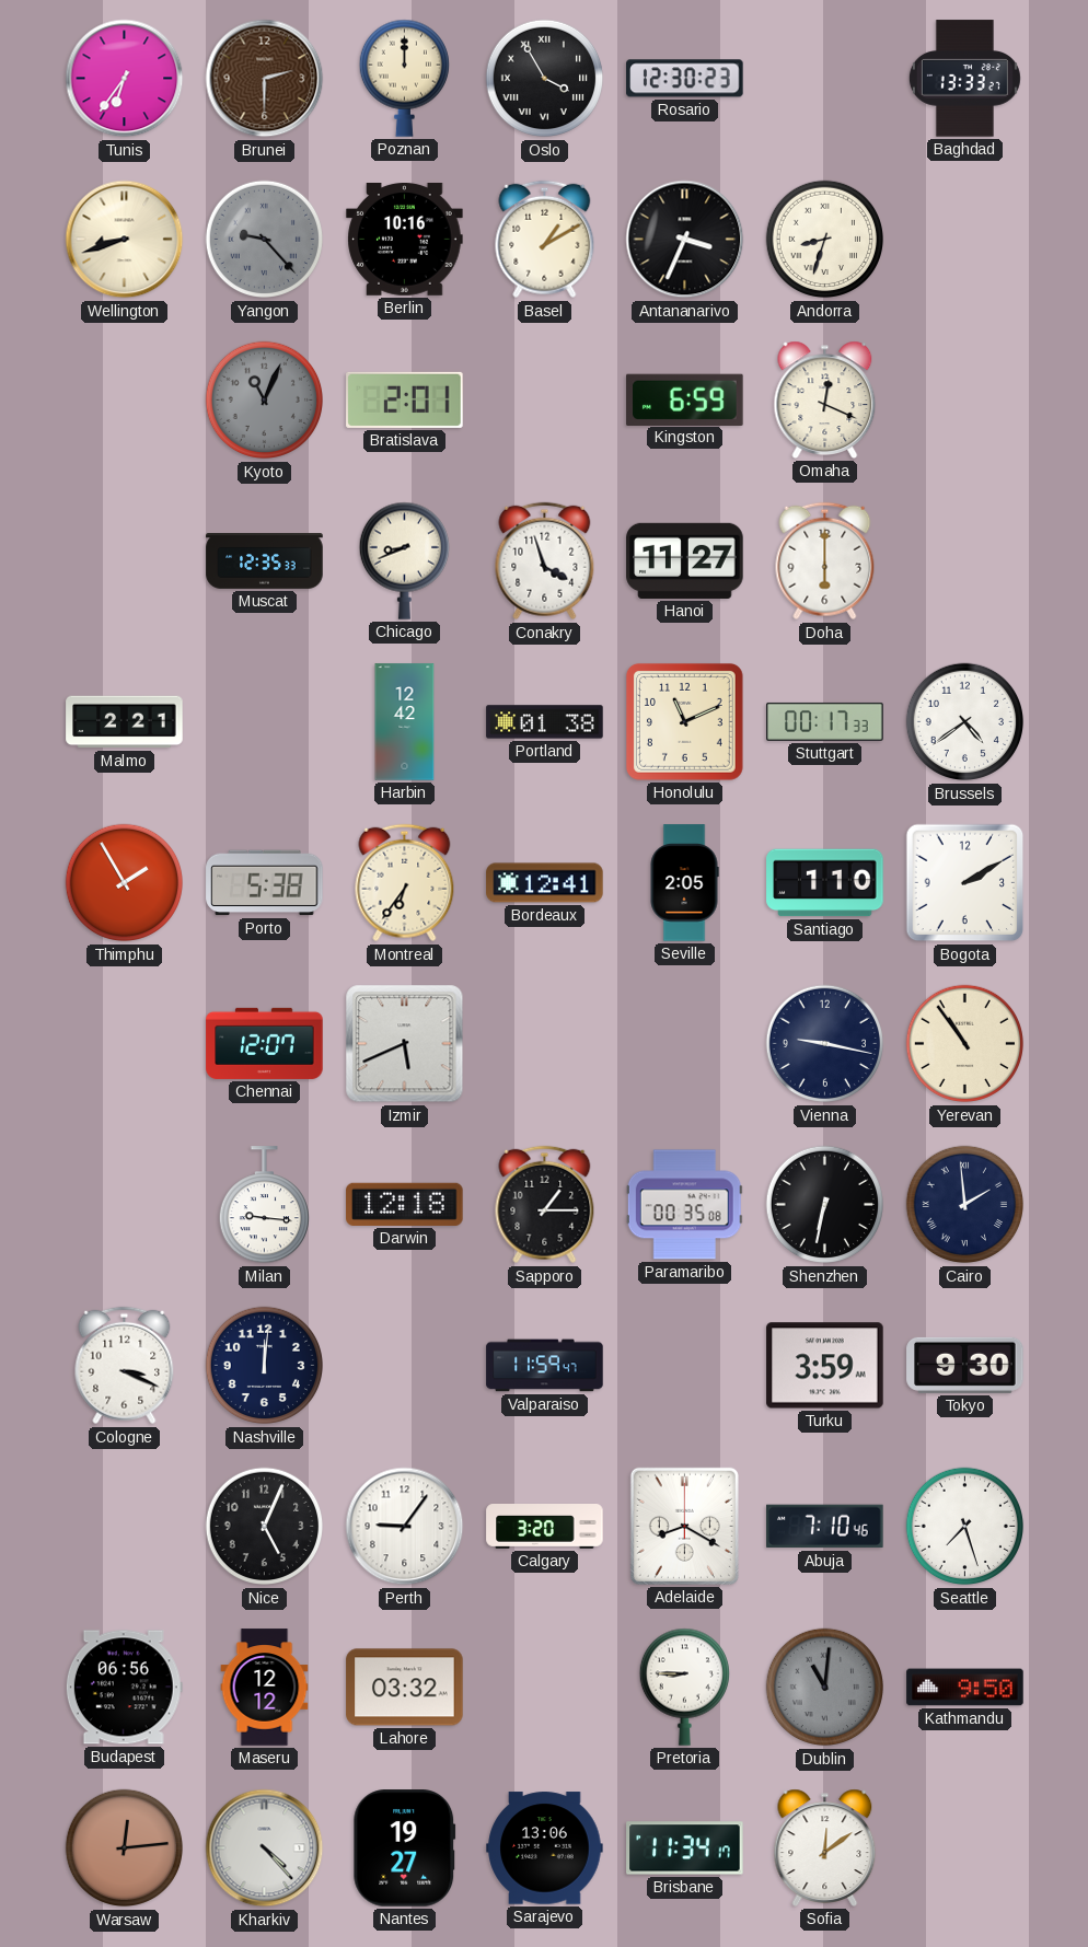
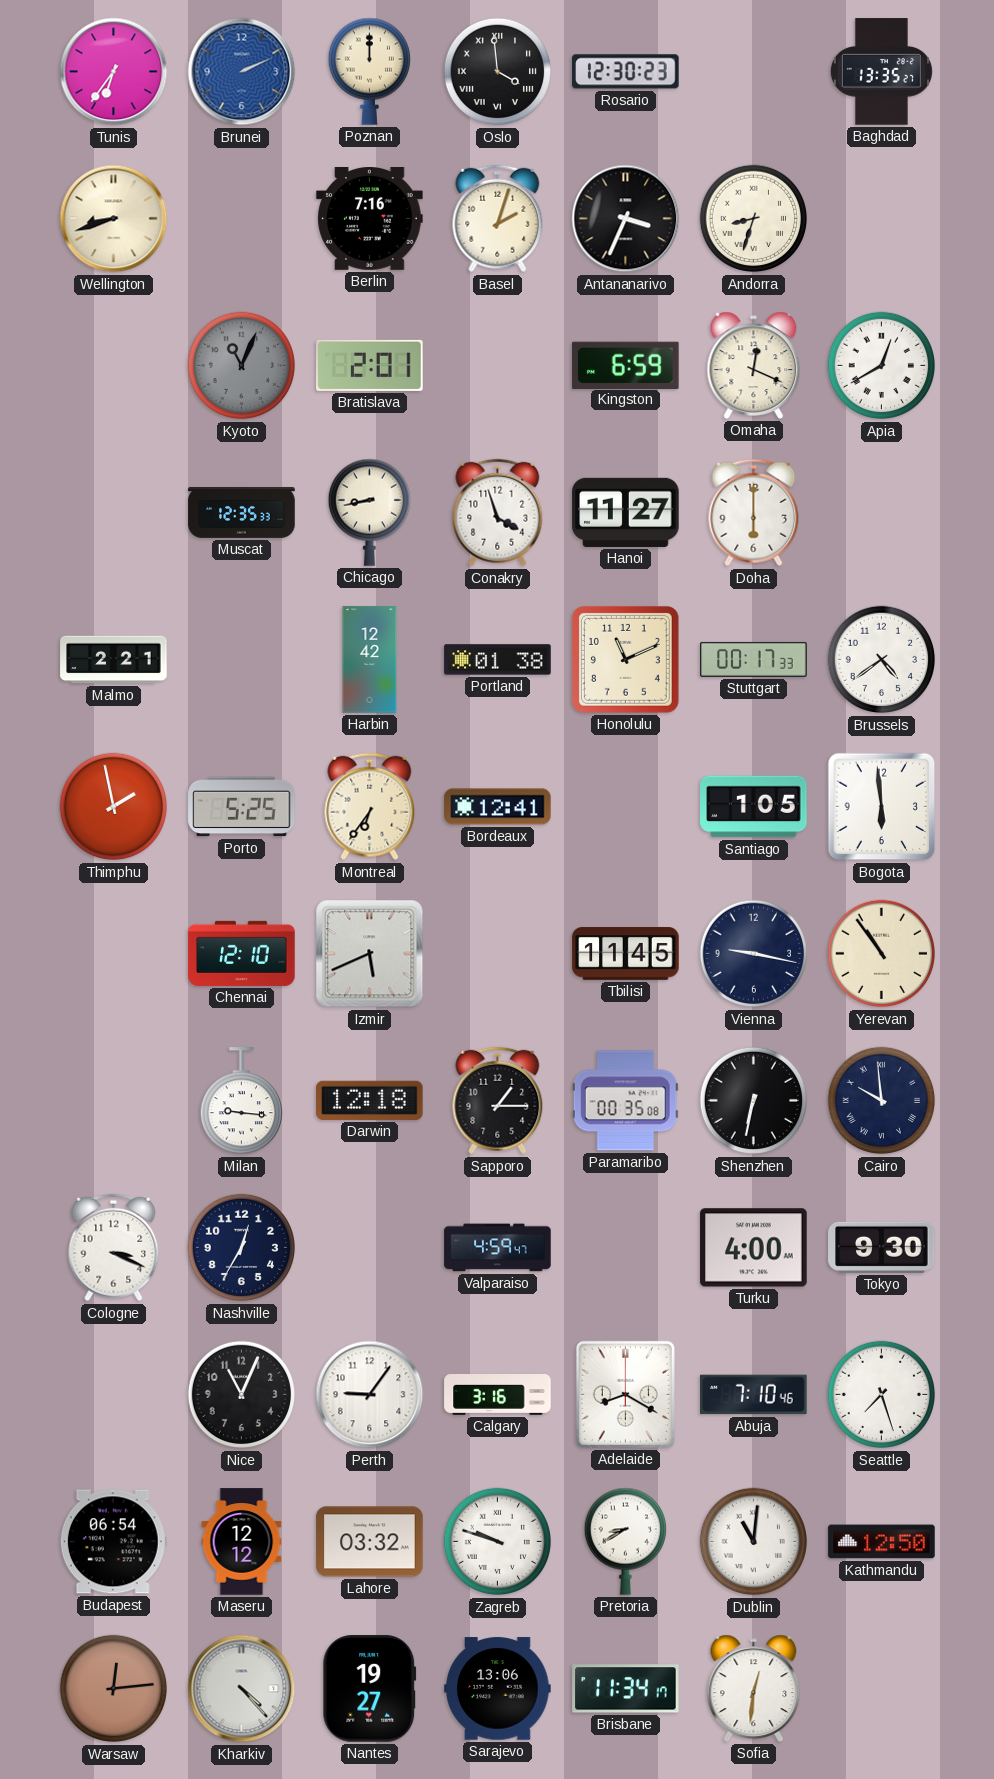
Brunei: 2:30 -> 2:11
Brunei dial: brown -> blue
Oslo: 3:55 -> 3:59
Baghdad: 13:33 -> 13:35
Yangon: 9:23 -> none
Berlin: 10:16 -> 7:16
Basel: 1:10 -> 2:03
Apia: none -> 12:40
Chicago: 8:41 -> 8:43
Thimphu: 1:55 -> 1:58
Porto: 5:38 -> 5:25
Seville: 2:05 -> none
Santiago: 1:10 -> 1:05
Bogota: 2:10 -> 5:59
Chennai: 12:07 -> 12:10
Tbilisi: none -> 11:45
Cairo: 1:59 -> 9:59
Nashville: 12:01 -> 12:35
Valparaiso: 11:59 -> 4:59
Turku: 3:59 -> 4:00
Nice: 5:04 -> 11:04
Calgary: 3:20 -> 3:16
Budapest: 06:56 -> 06:54
Zagreb: none -> 9:48
Pretoria: 8:45 -> 8:40
Dublin dial: grey -> white
Kathmandu: 9:50 -> 12:50
Sofia: 12:09 -> 12:31
